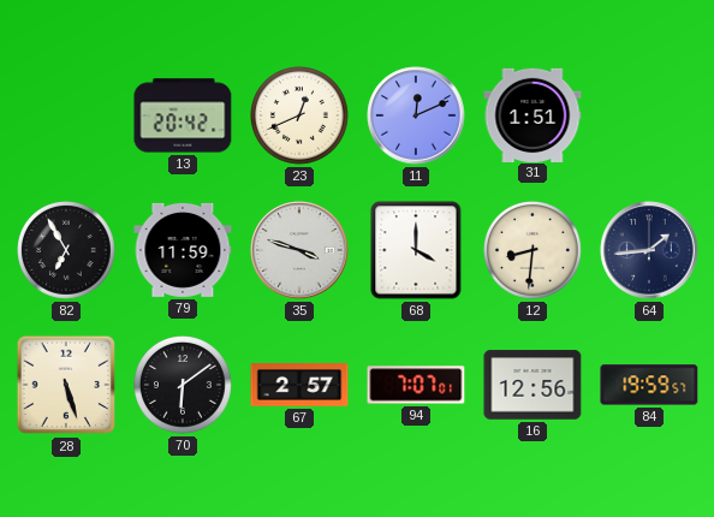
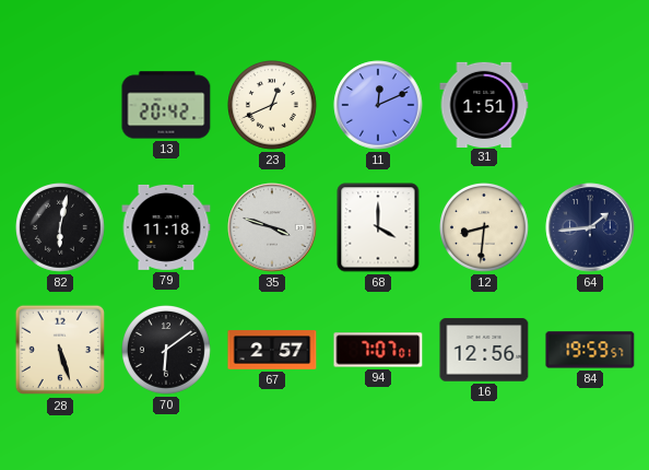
82: 6:55 -> 6:02
79: 11:59 -> 11:18
